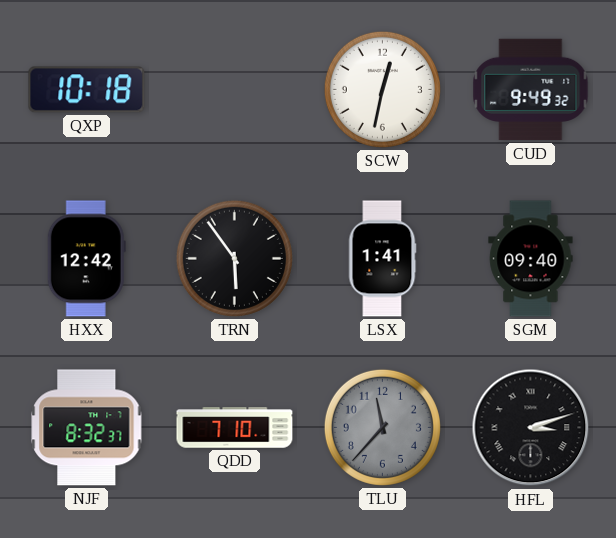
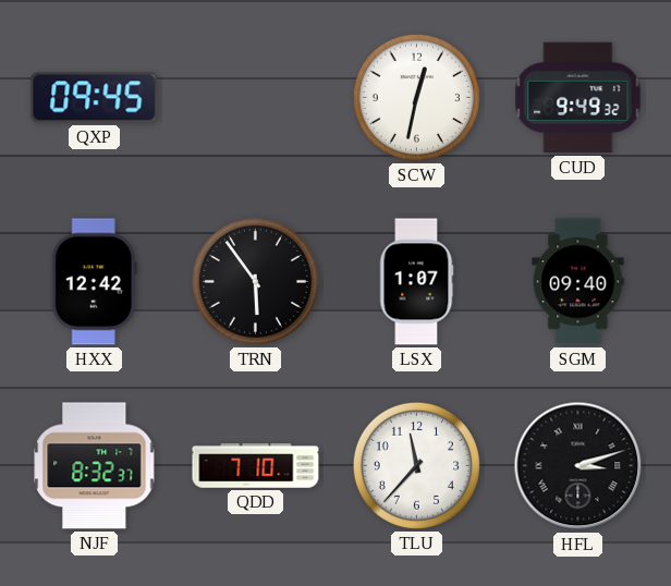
QXP: 10:18 -> 09:45
LSX: 1:41 -> 1:07
TLU dial: grey -> white
